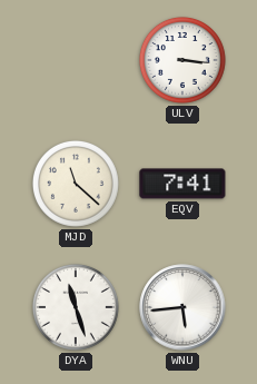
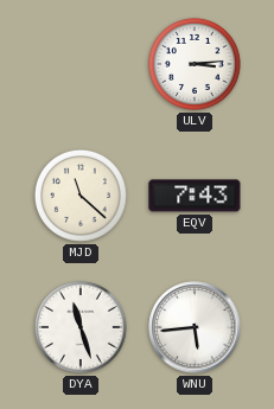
ULV: 3:16 -> 3:14
EQV: 7:41 -> 7:43
